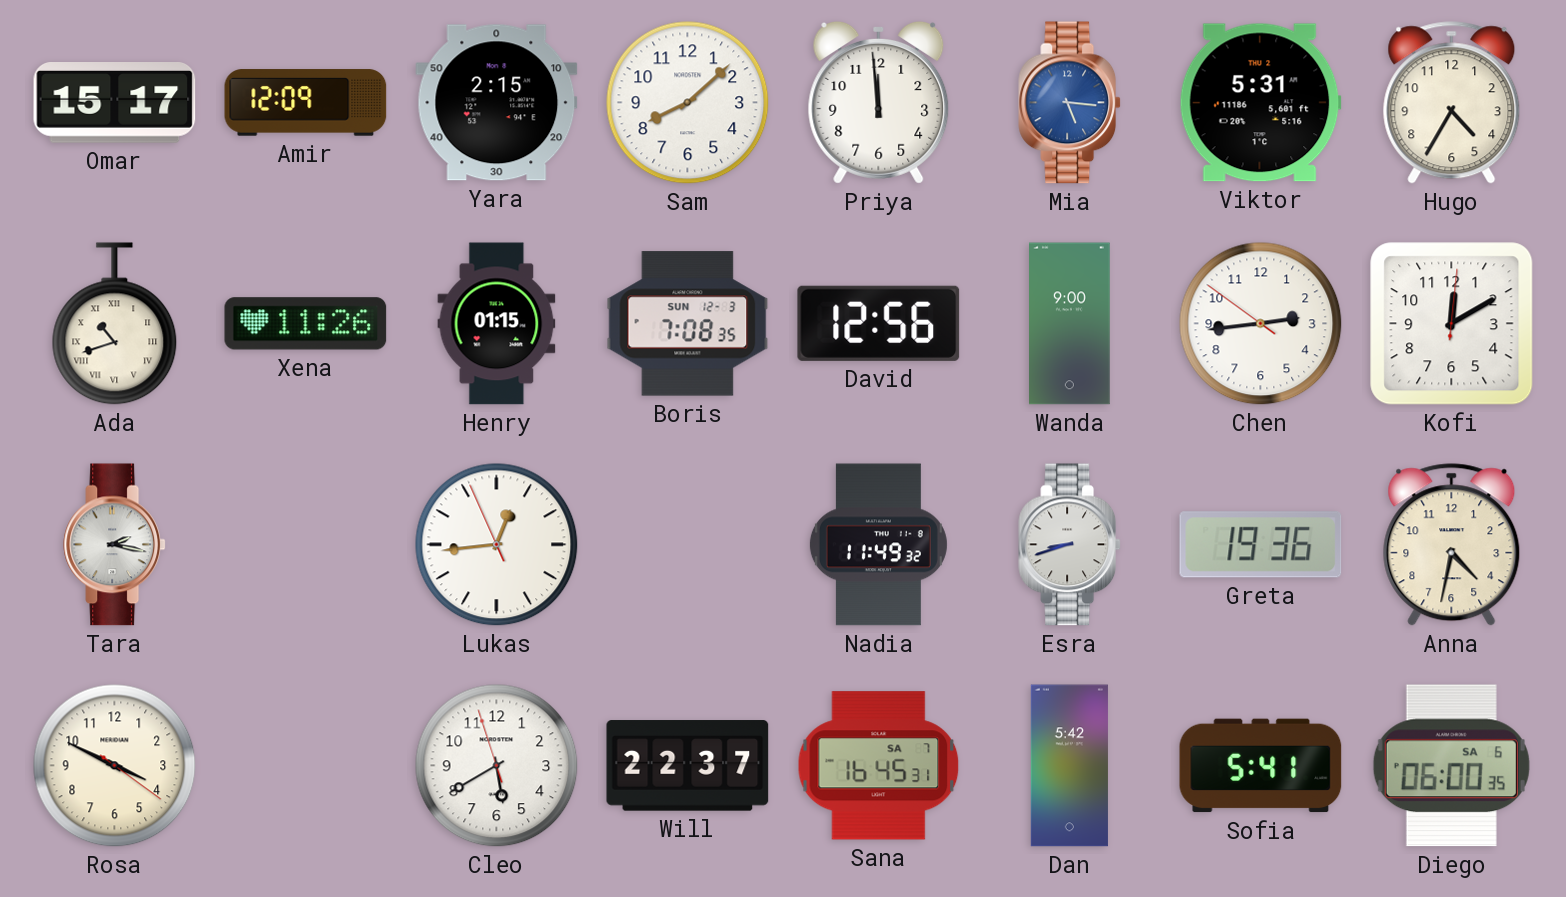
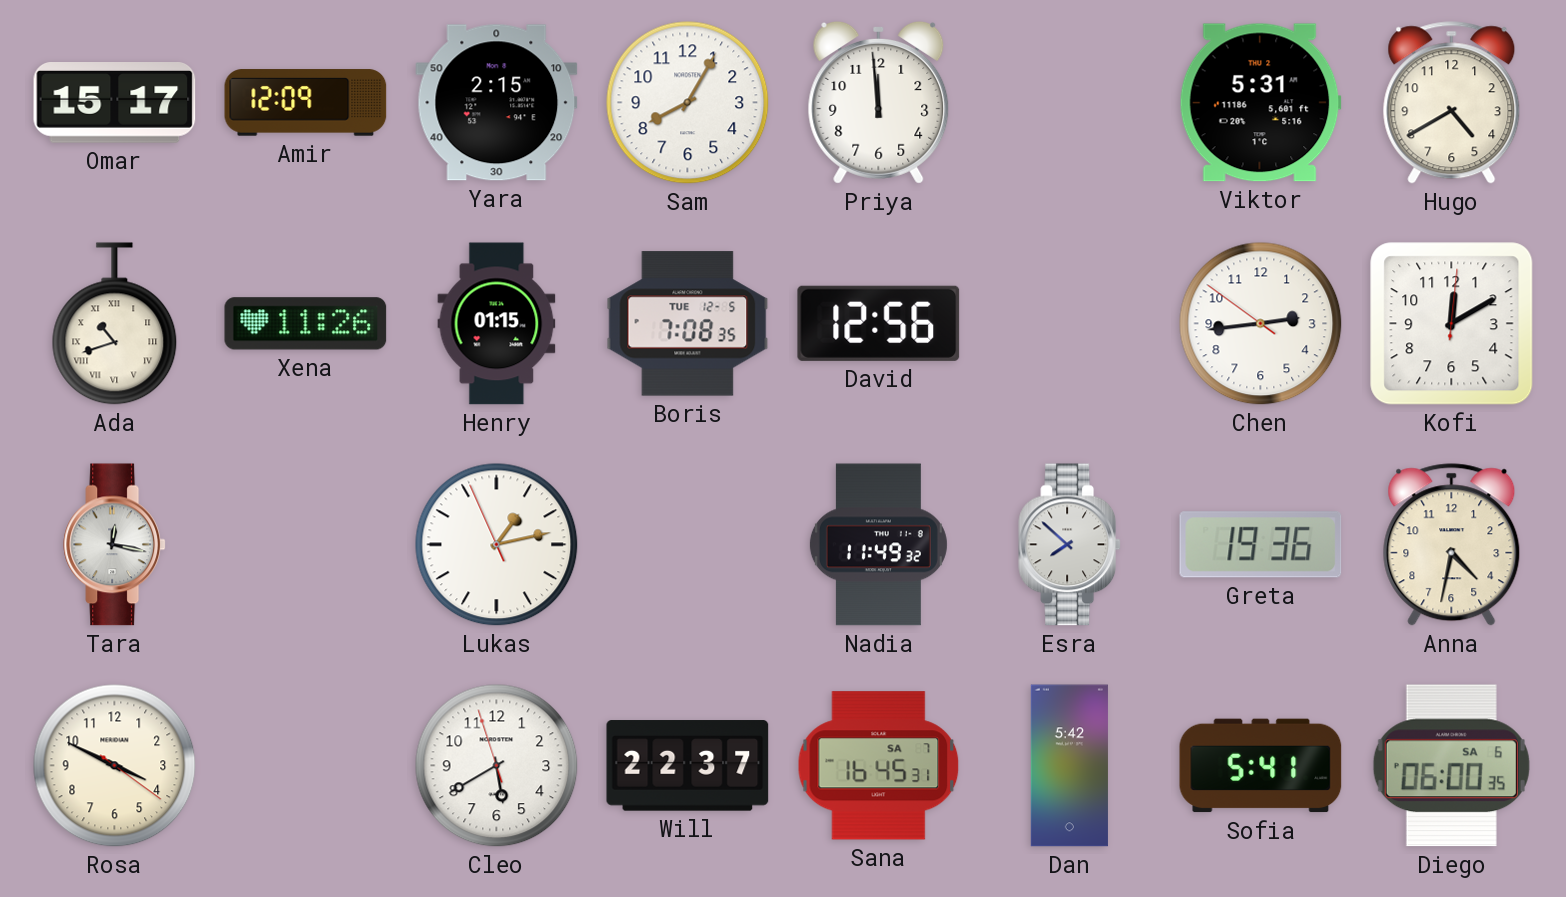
Sam: 8:08 -> 8:05
Mia: 5:16 -> none
Hugo: 4:35 -> 4:40
Boris date: SUN 12-3 -> TUE 12-5
Wanda: 9:00 -> none
Tara: 2:17 -> 12:17
Lukas: 12:43 -> 1:12
Esra: 8:42 -> 7:52
